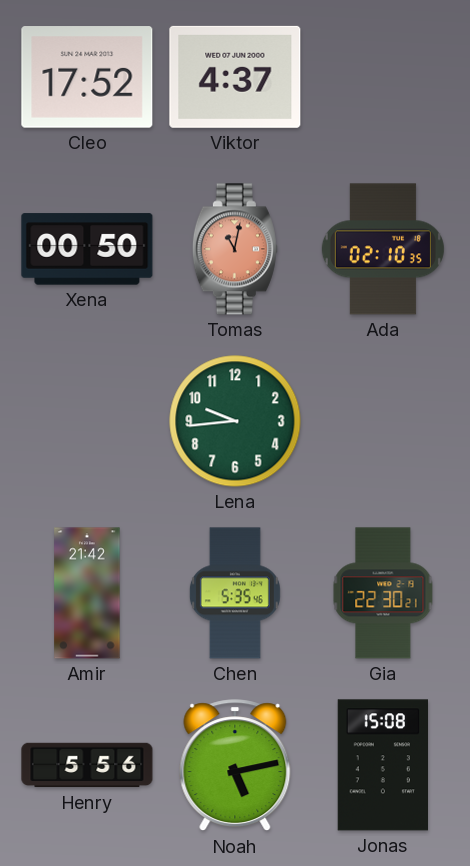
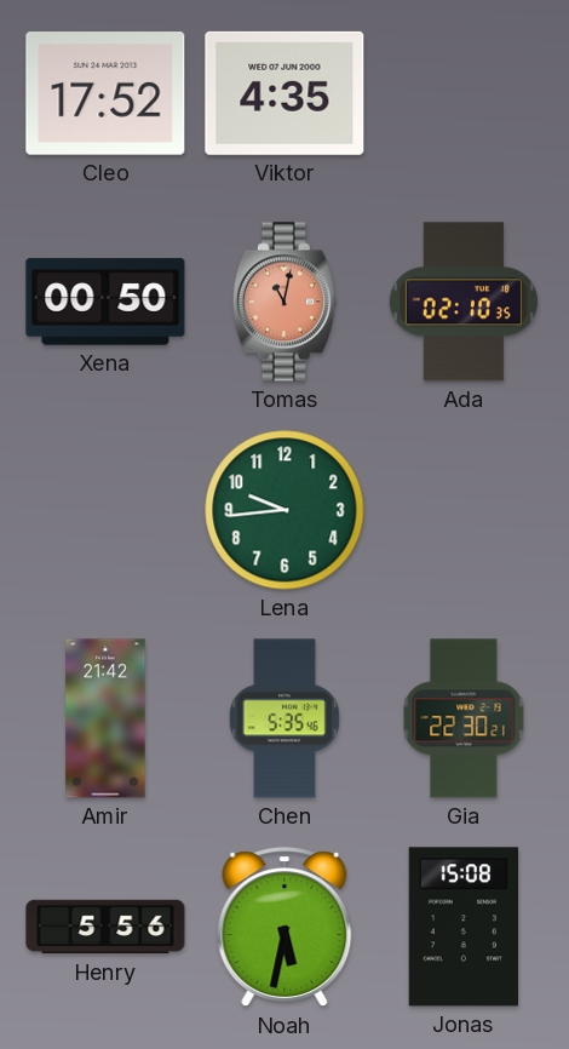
Viktor: 4:37 -> 4:35
Noah: 5:13 -> 5:32
